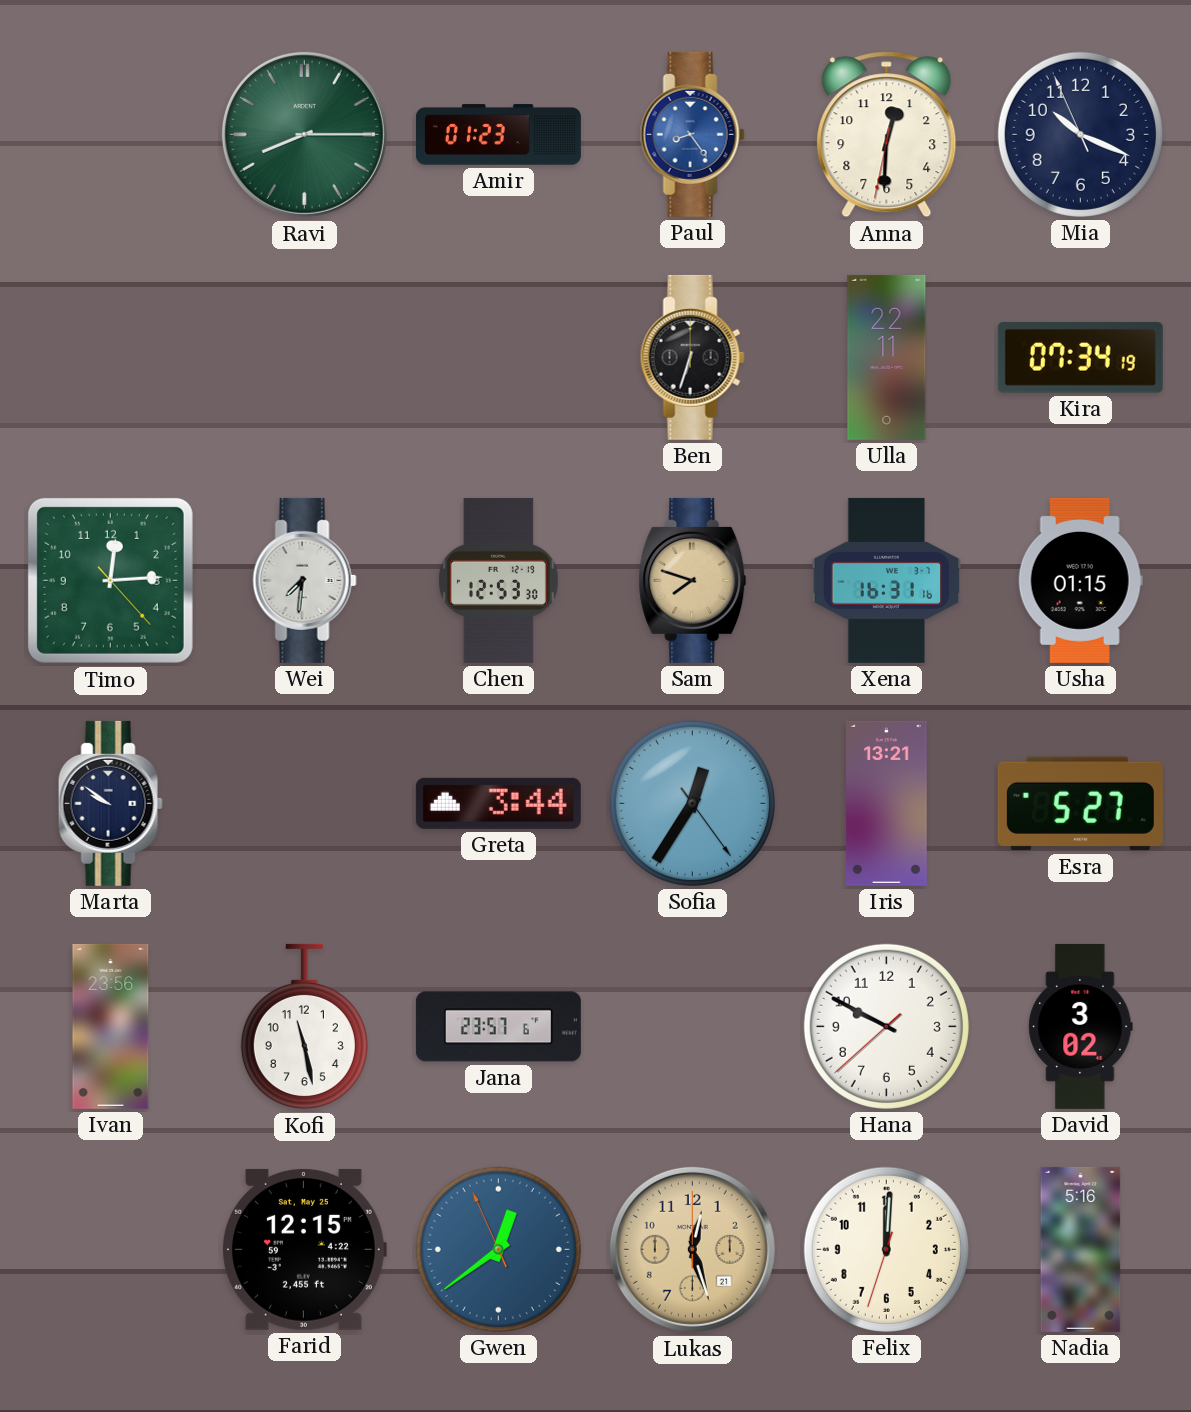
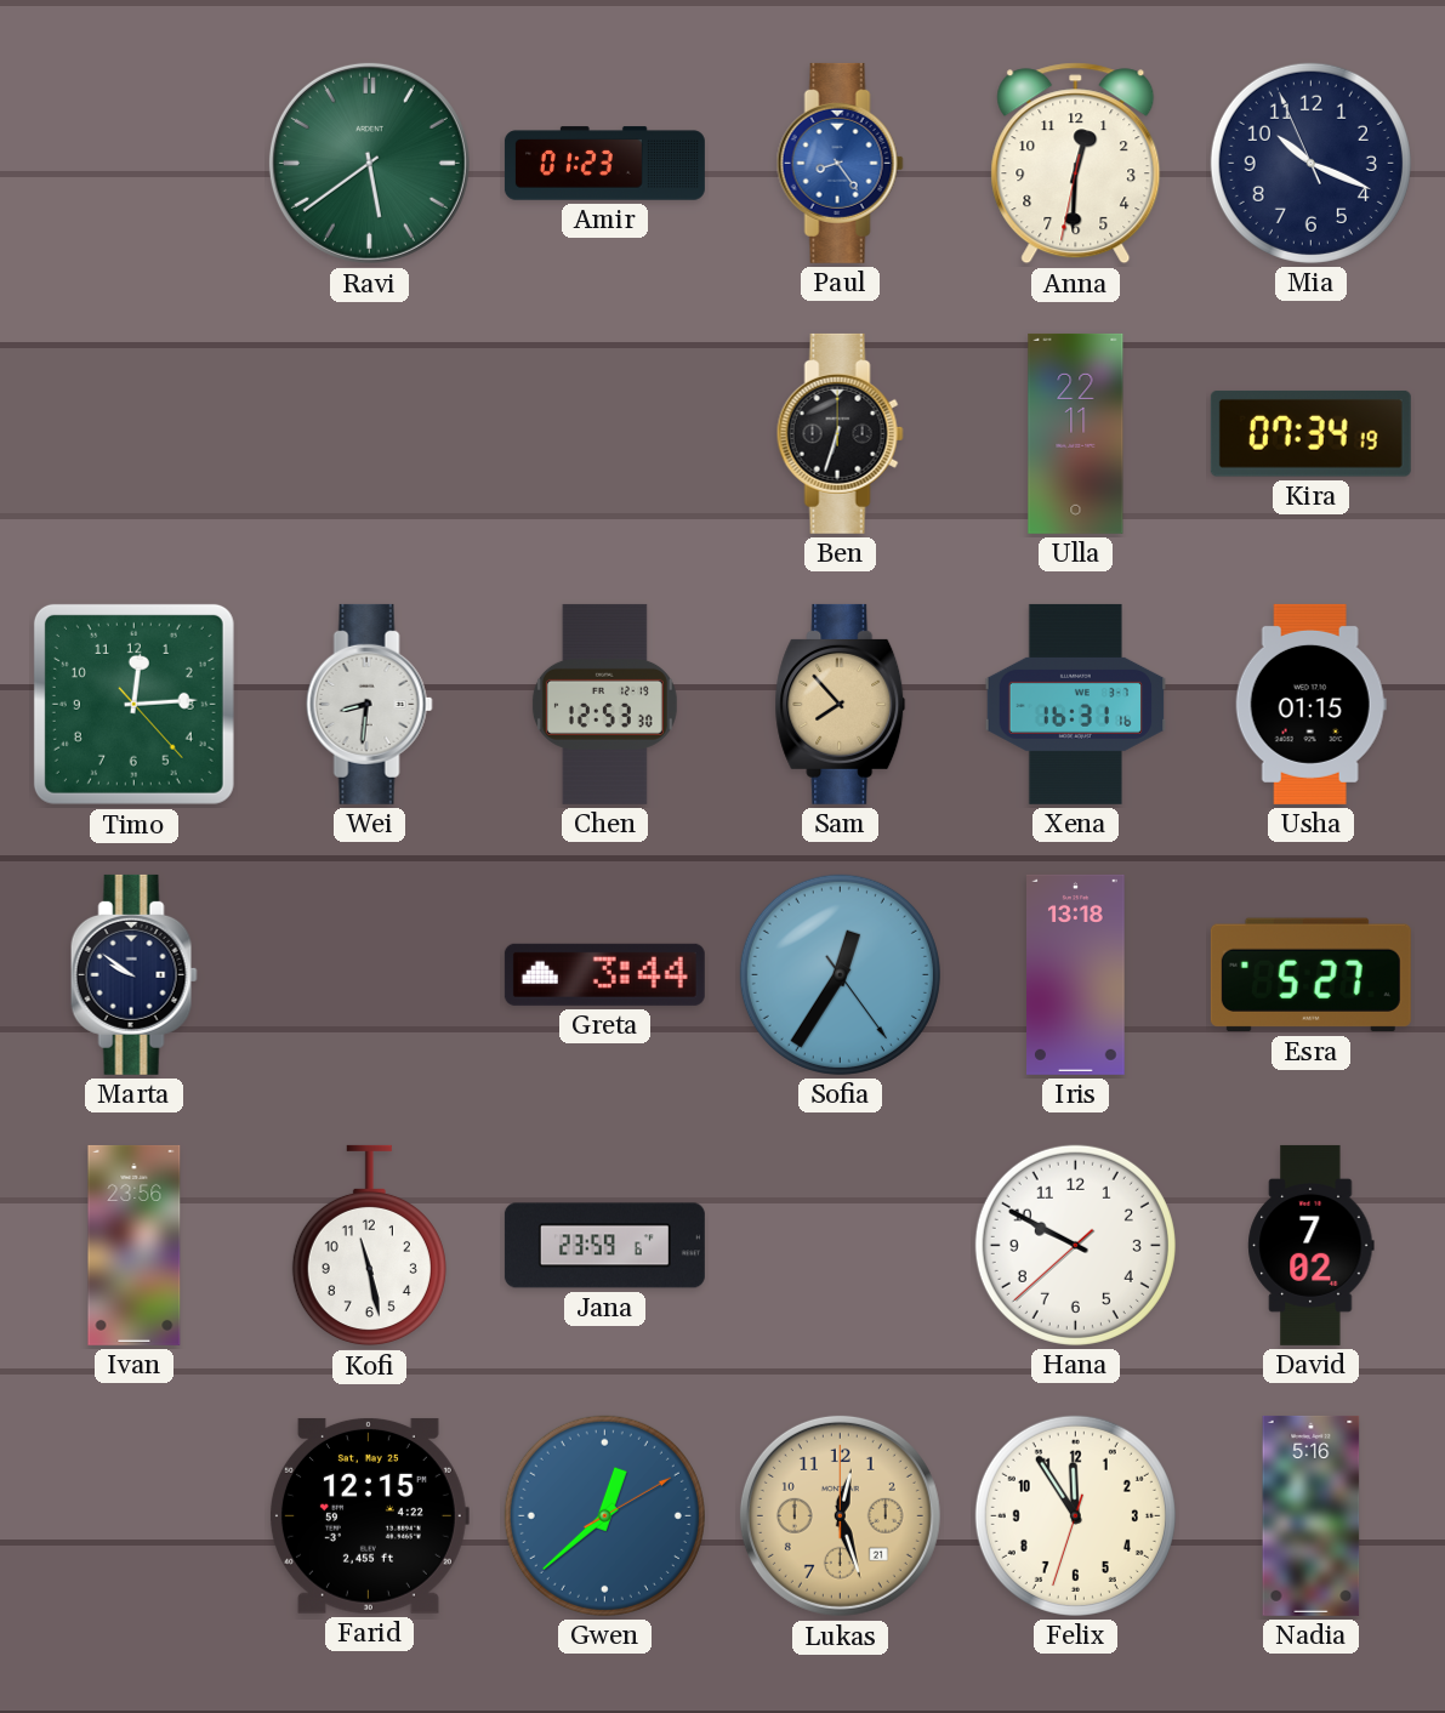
Ravi: 8:15 -> 5:39
Wei: 7:31 -> 8:31
Sam: 7:48 -> 7:53
Iris: 13:21 -> 13:18
Jana: 23:57 -> 23:59
David: 3:02 -> 7:02
Gwen: 12:38:56 -> 12:38:10
Felix: 12:00 -> 11:54
